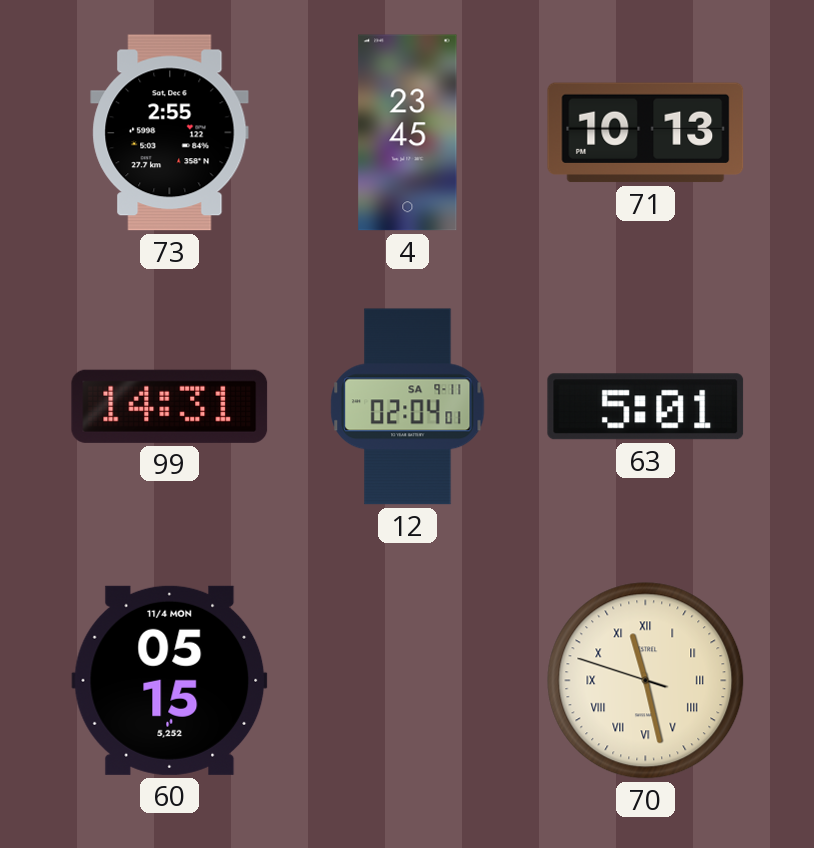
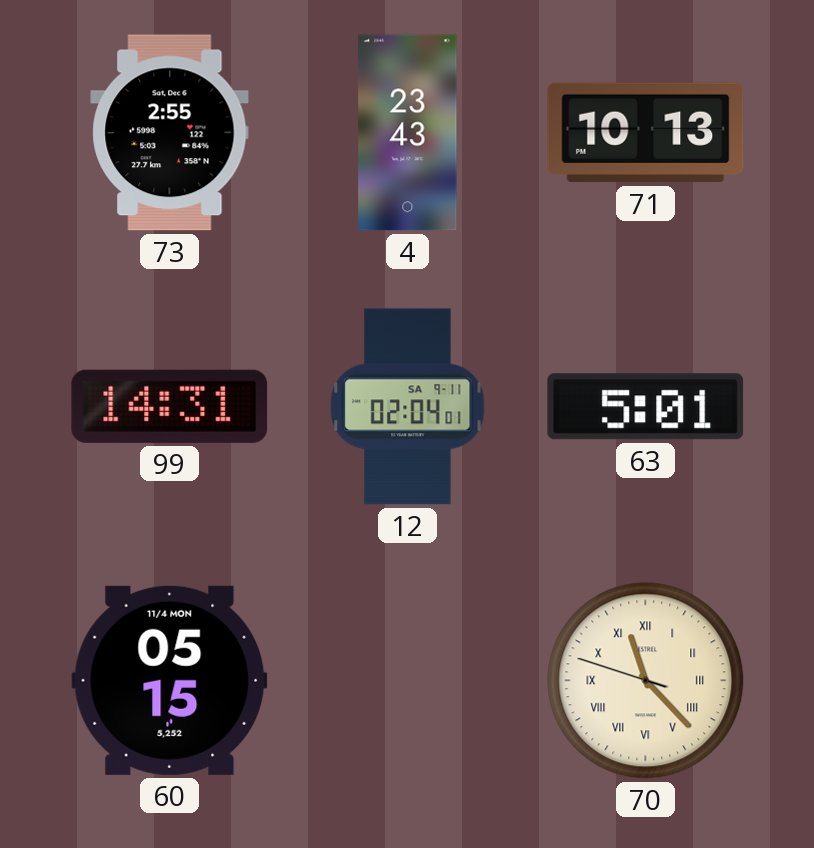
4: 23:45 -> 23:43
70: 11:27 -> 11:22
